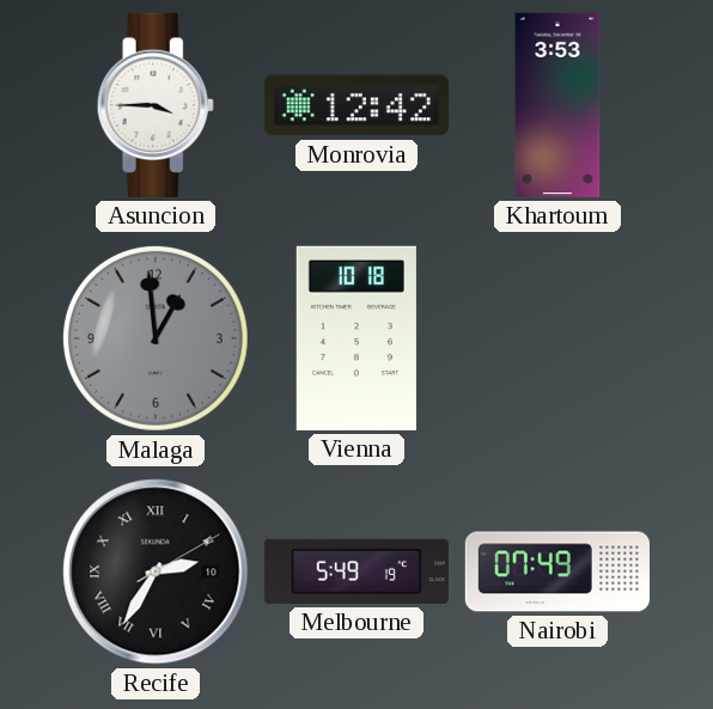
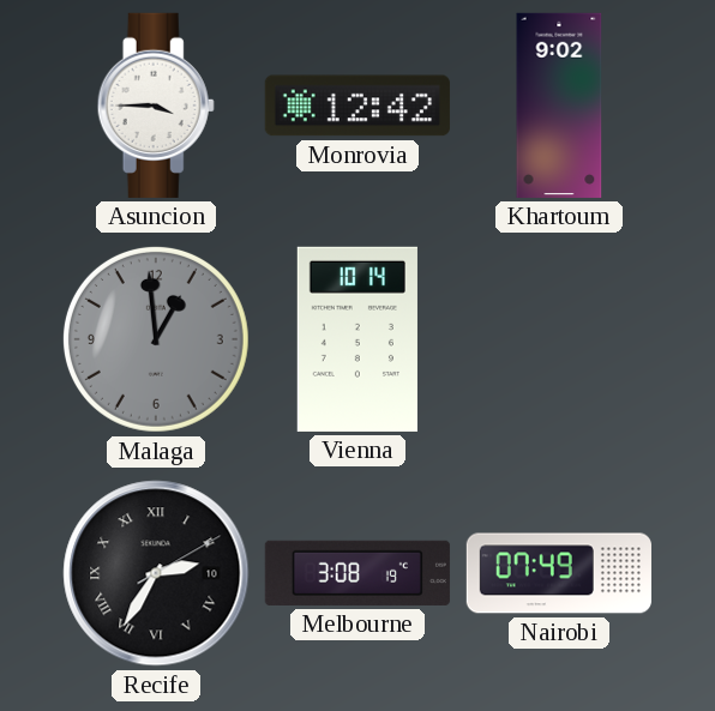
Khartoum: 3:53 -> 9:02
Vienna: 10:18 -> 10:14
Melbourne: 5:49 -> 3:08
